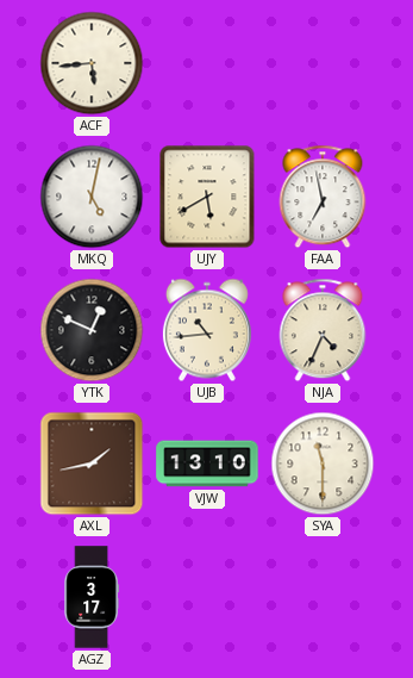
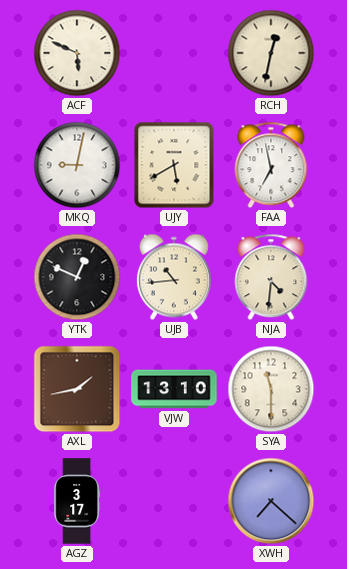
ACF: 5:44 -> 5:49
RCH: none -> 12:32
MKQ: 5:02 -> 9:02
NJA: 4:34 -> 4:31
XWH: none -> 7:22
